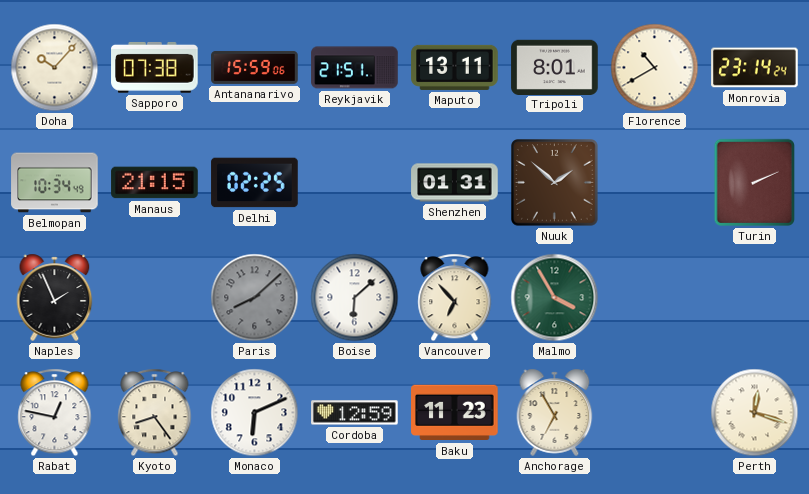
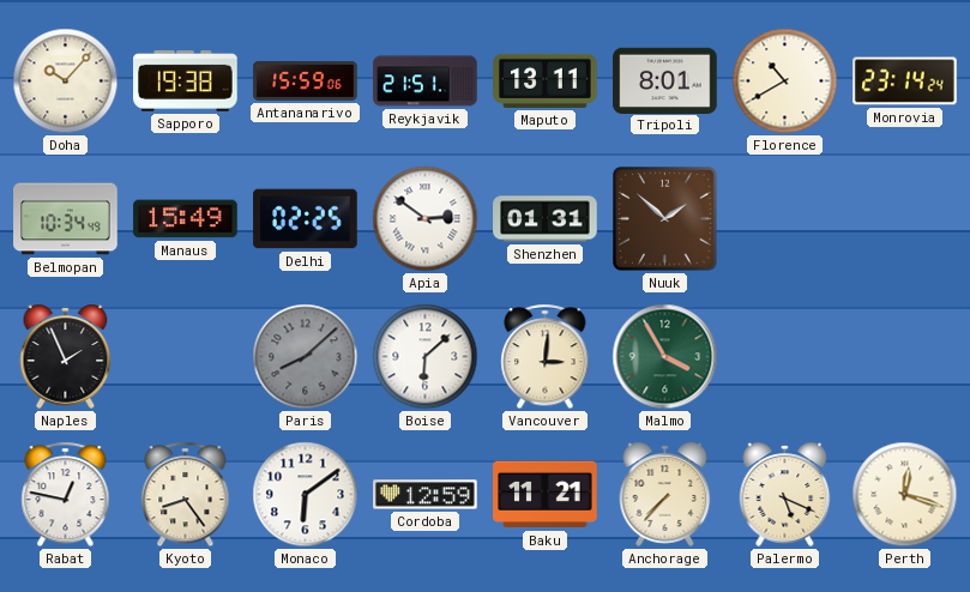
Sapporo: 07:38 -> 19:38
Manaus: 21:15 -> 15:49
Apia: none -> 2:51
Turin: 2:11 -> none
Vancouver: 6:53 -> 3:01
Monaco: 6:11 -> 6:09
Baku: 11:23 -> 11:21
Anchorage: 6:55 -> 7:37
Palermo: none -> 5:19
